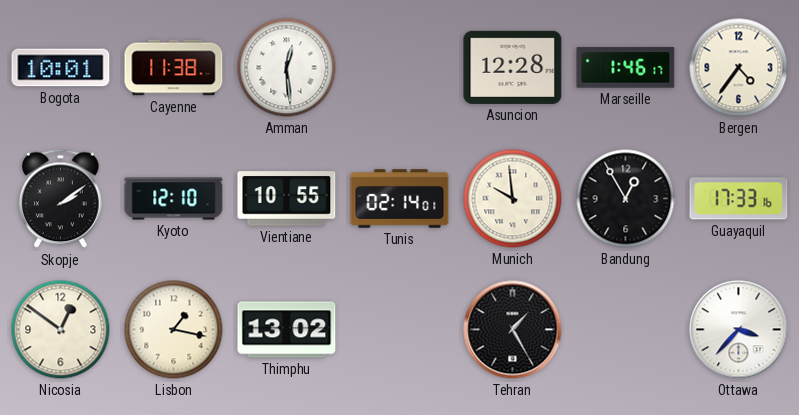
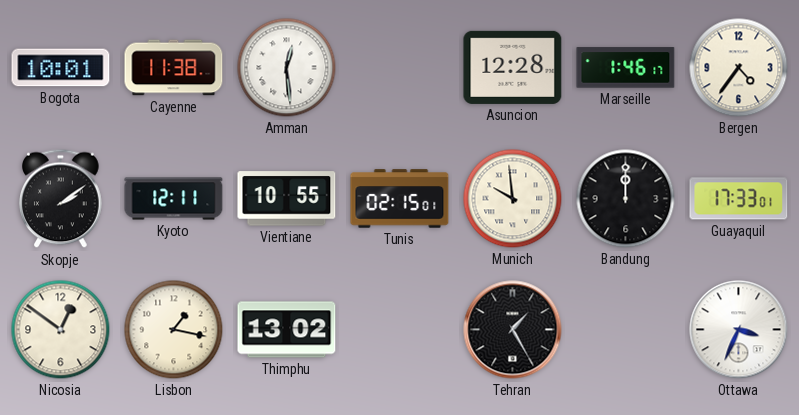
Kyoto: 12:10 -> 12:11
Tunis: 02:14 -> 02:15
Bandung: 12:55 -> 12:00
Guayaquil: 17:33:16 -> 17:33:01
Ottawa: 3:37 -> 3:34
